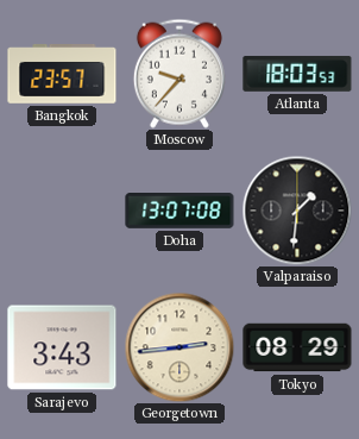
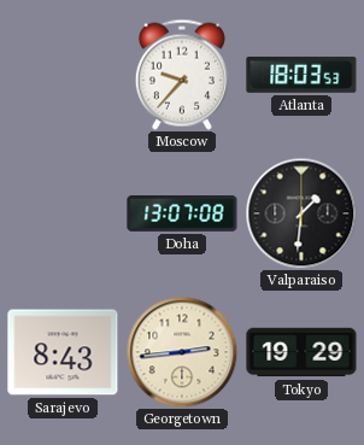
Bangkok: 23:57 -> none
Sarajevo: 3:43 -> 8:43
Tokyo: 08:29 -> 19:29
